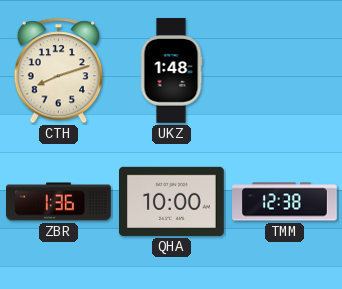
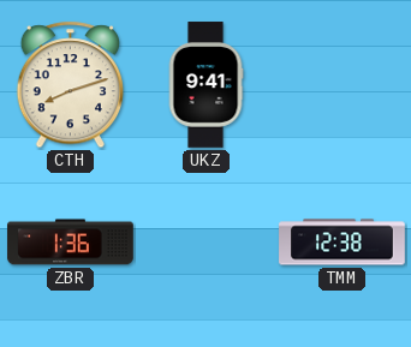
UKZ: 1:48 -> 9:41
QHA: 10:00 -> none
